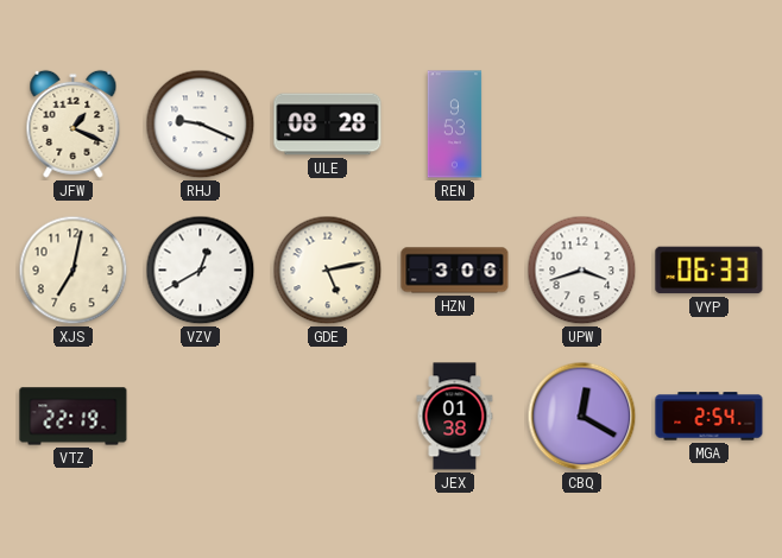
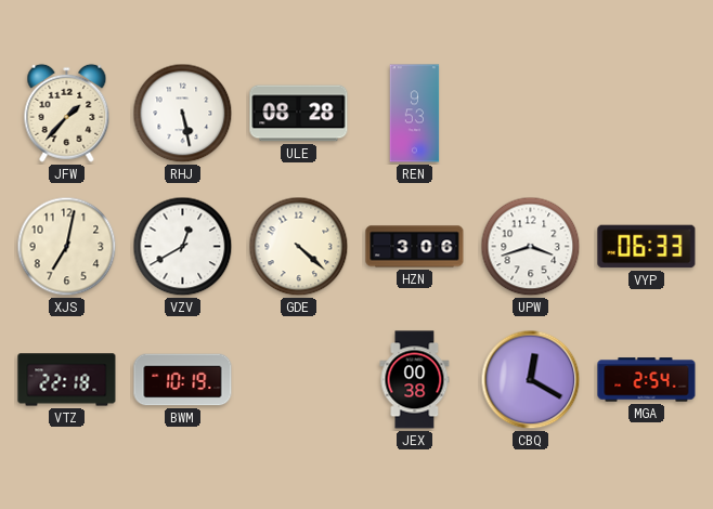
JFW: 1:19 -> 1:37
RHJ: 9:19 -> 5:28
GDE: 5:13 -> 4:22
VTZ: 22:19 -> 22:18
BWM: none -> 10:19
JEX: 01:38 -> 00:38
